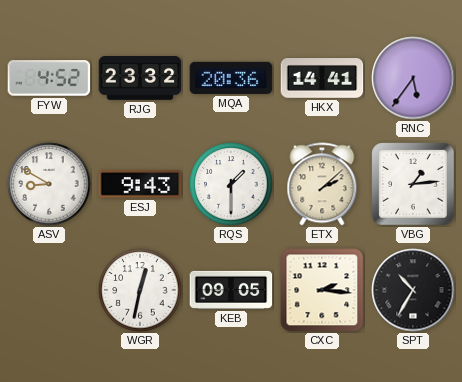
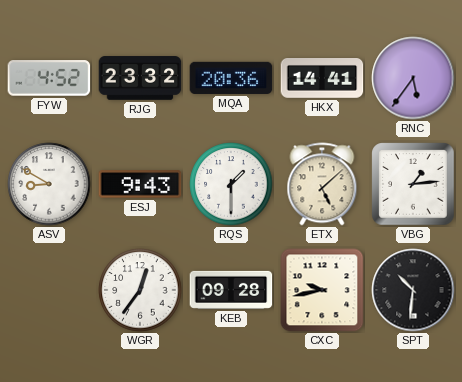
ETX: 2:08 -> 5:08
WGR: 12:32 -> 12:36
KEB: 09:05 -> 09:28
CXC: 2:16 -> 9:43
SPT: 10:35 -> 10:31
